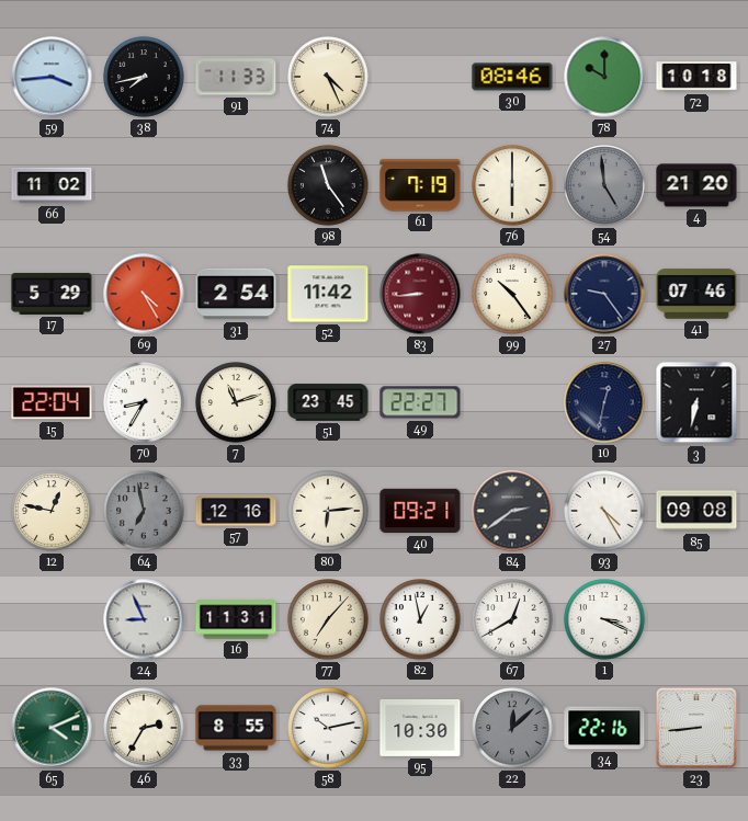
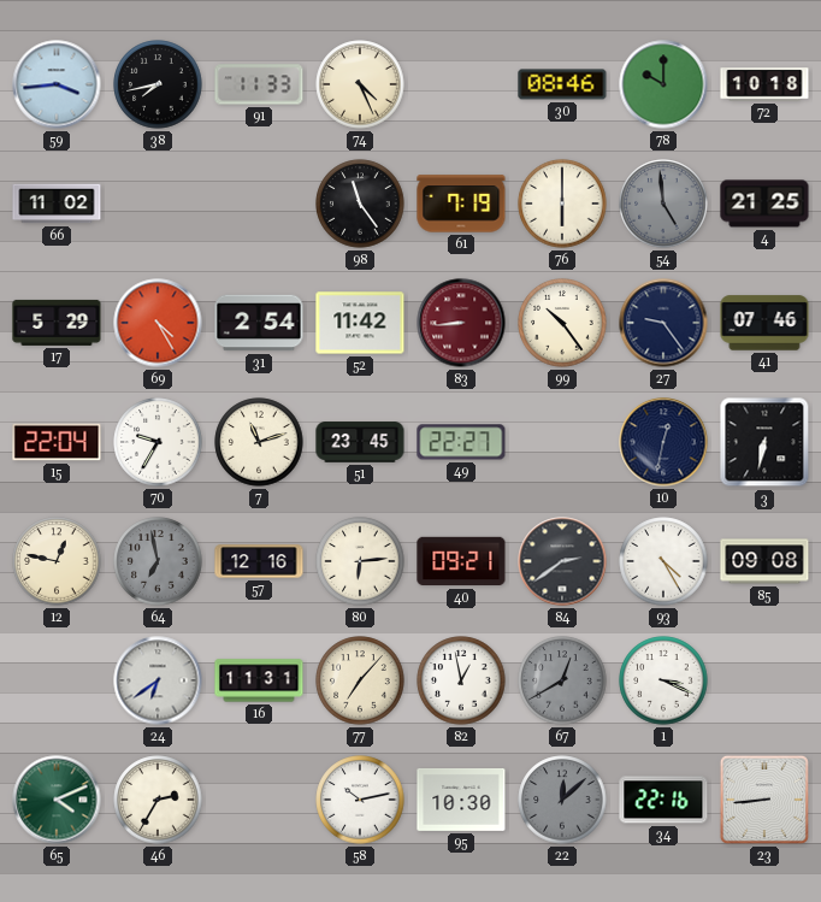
4: 21:20 -> 21:25
70: 8:35 -> 9:35
24: 8:56 -> 6:39
67 dial: white -> grey
33: 8:55 -> none
